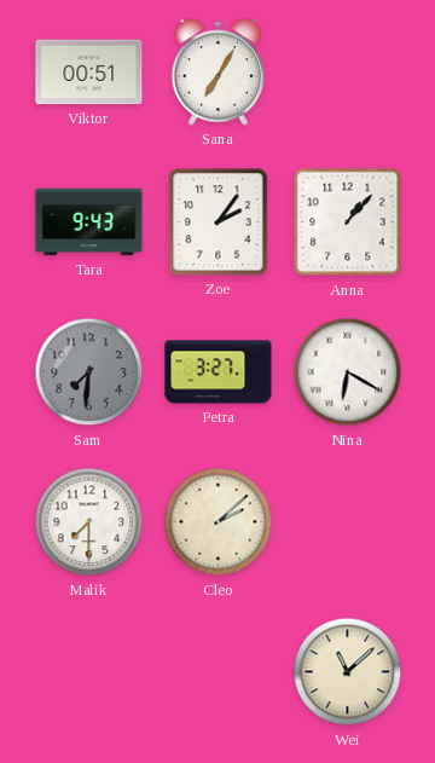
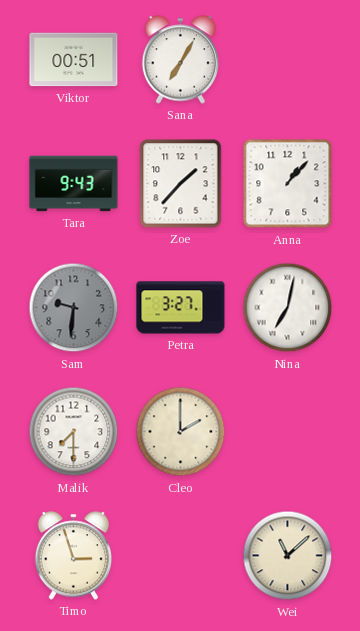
Zoe: 2:06 -> 1:37
Sam: 7:31 -> 9:31
Nina: 6:20 -> 7:02
Cleo: 2:08 -> 2:00
Timo: none -> 2:57
